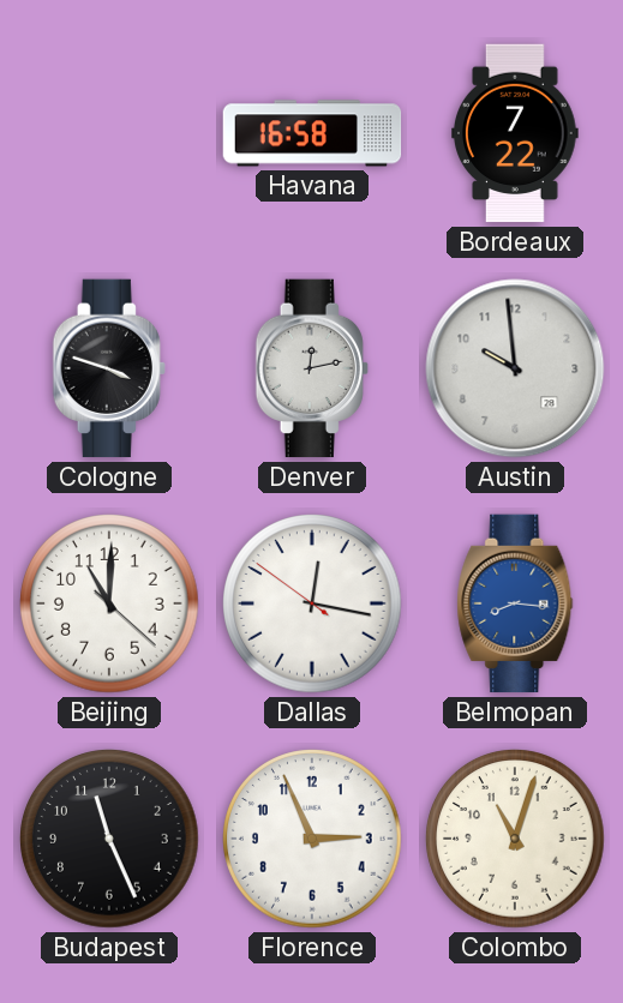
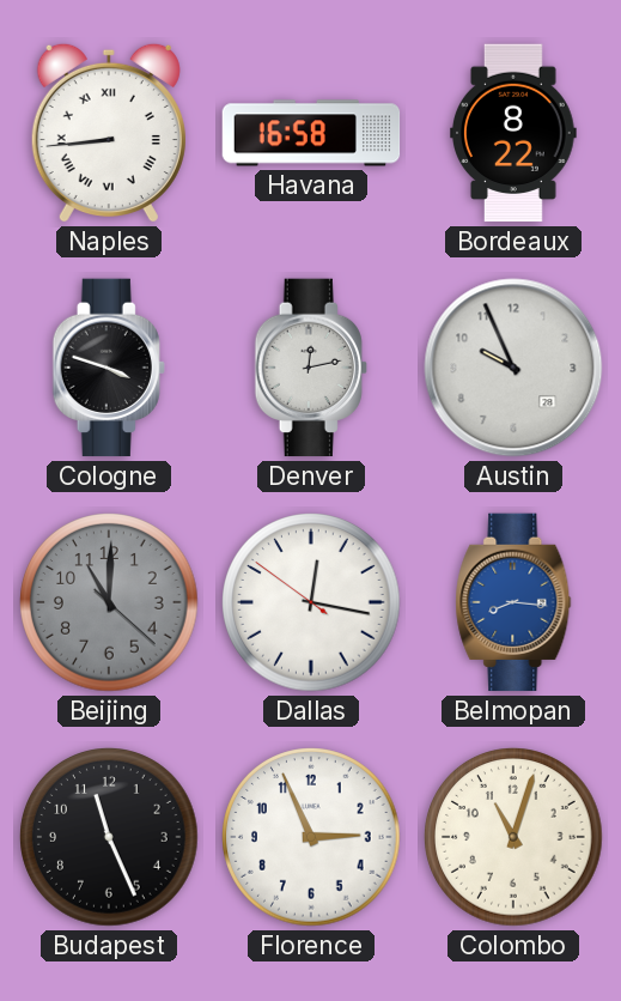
Naples: none -> 8:44
Bordeaux: 7:22 -> 8:22
Austin: 9:59 -> 9:56
Beijing dial: white -> grey
